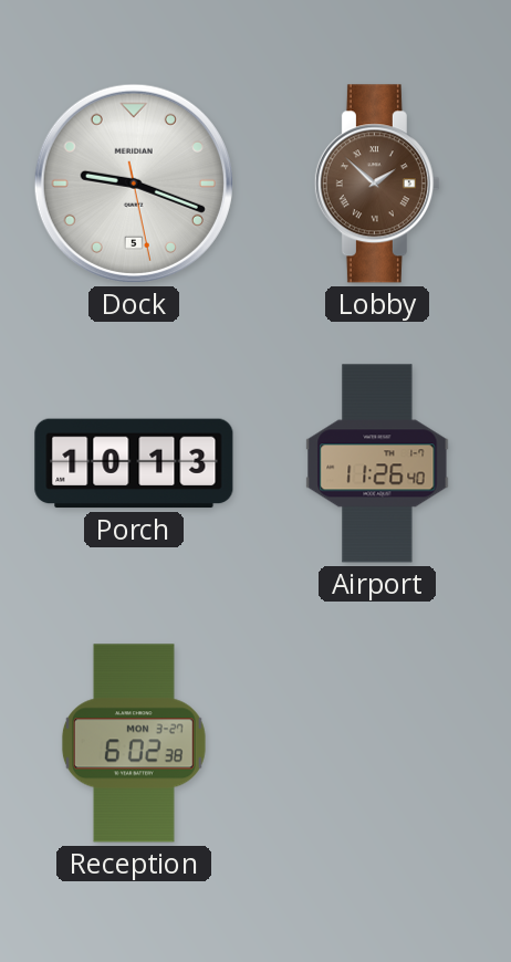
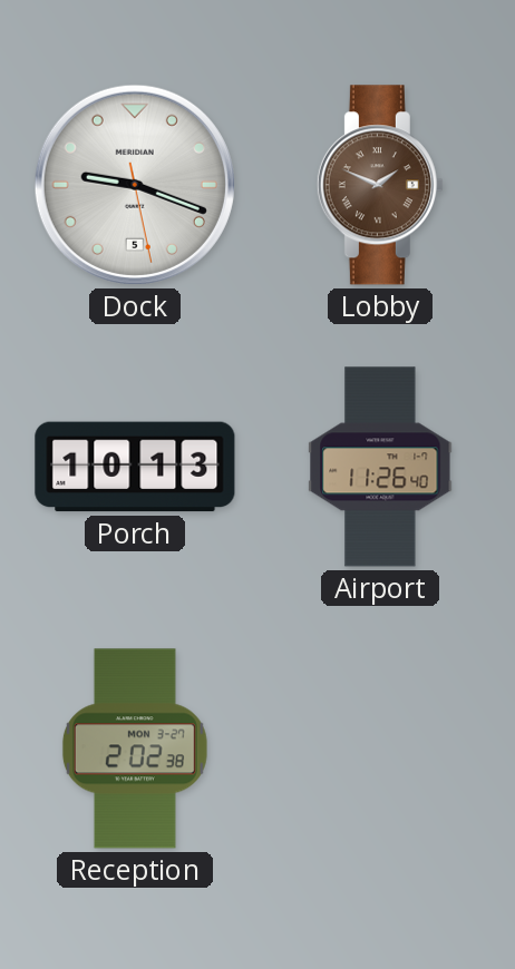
Lobby: 1:52 -> 1:49
Reception: 6:02 -> 2:02
